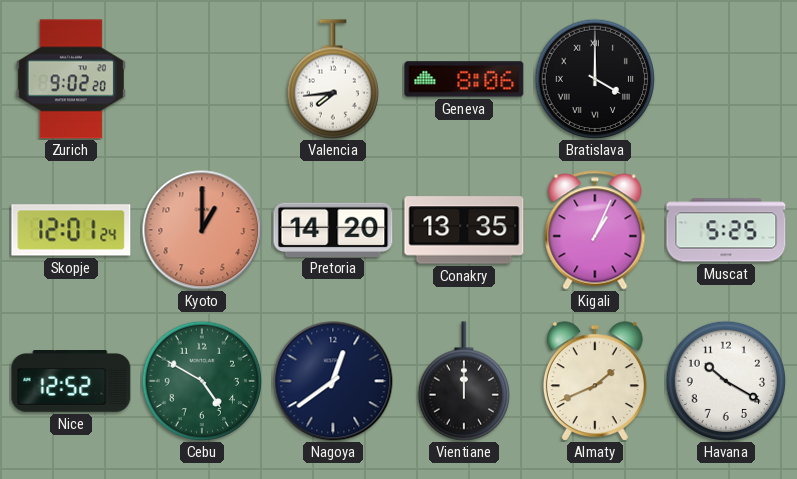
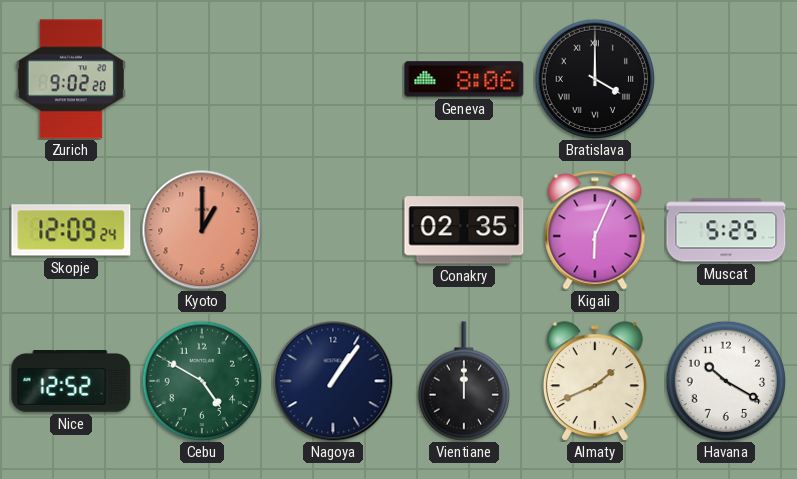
Valencia: 7:44 -> none
Skopje: 12:01 -> 12:09
Pretoria: 14:20 -> none
Conakry: 13:35 -> 02:35
Kigali: 1:04 -> 6:04
Nagoya: 12:39 -> 1:06
